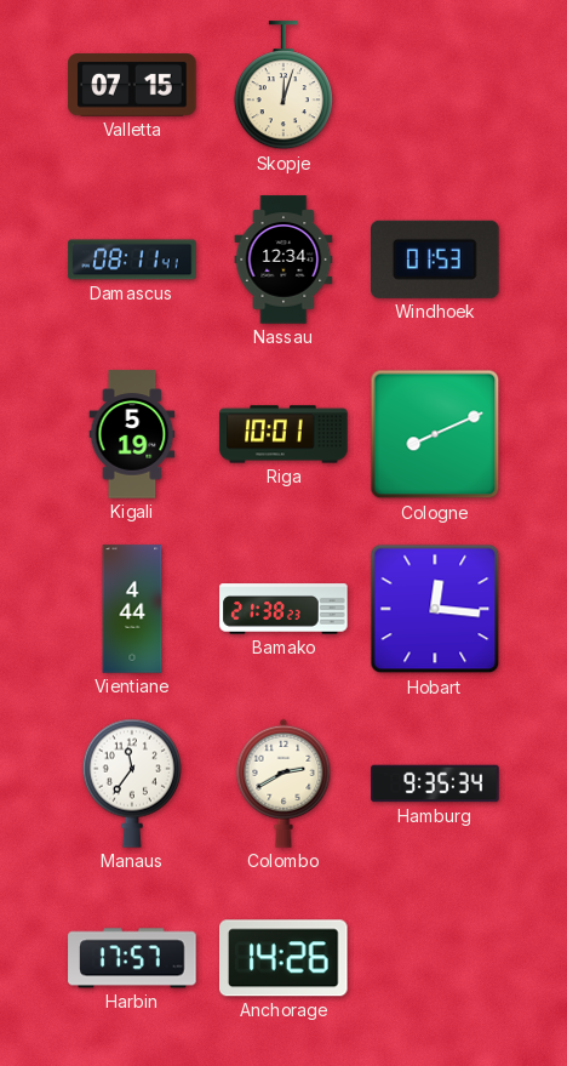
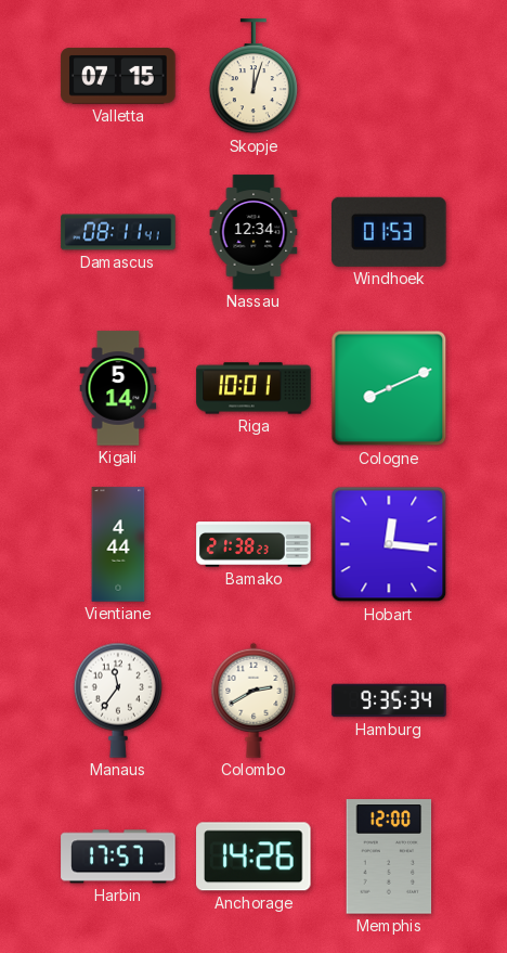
Kigali: 5:19 -> 5:14
Memphis: none -> 12:00
